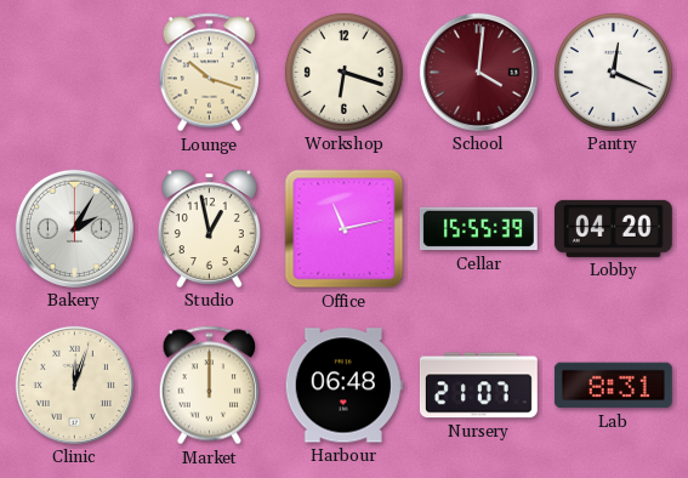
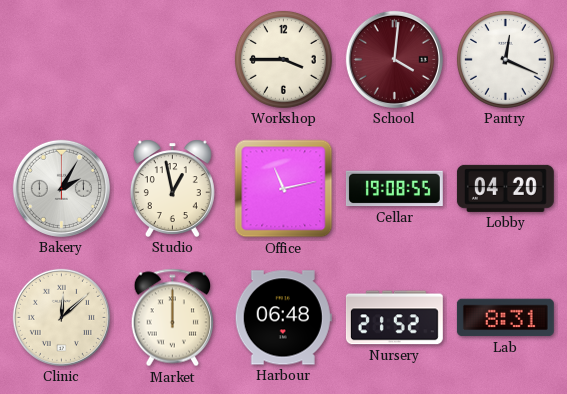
Lounge: 10:18 -> none
Workshop: 6:18 -> 3:45
Cellar: 15:55 -> 19:08
Clinic: 12:03 -> 12:08
Nursery: 21:07 -> 21:52
